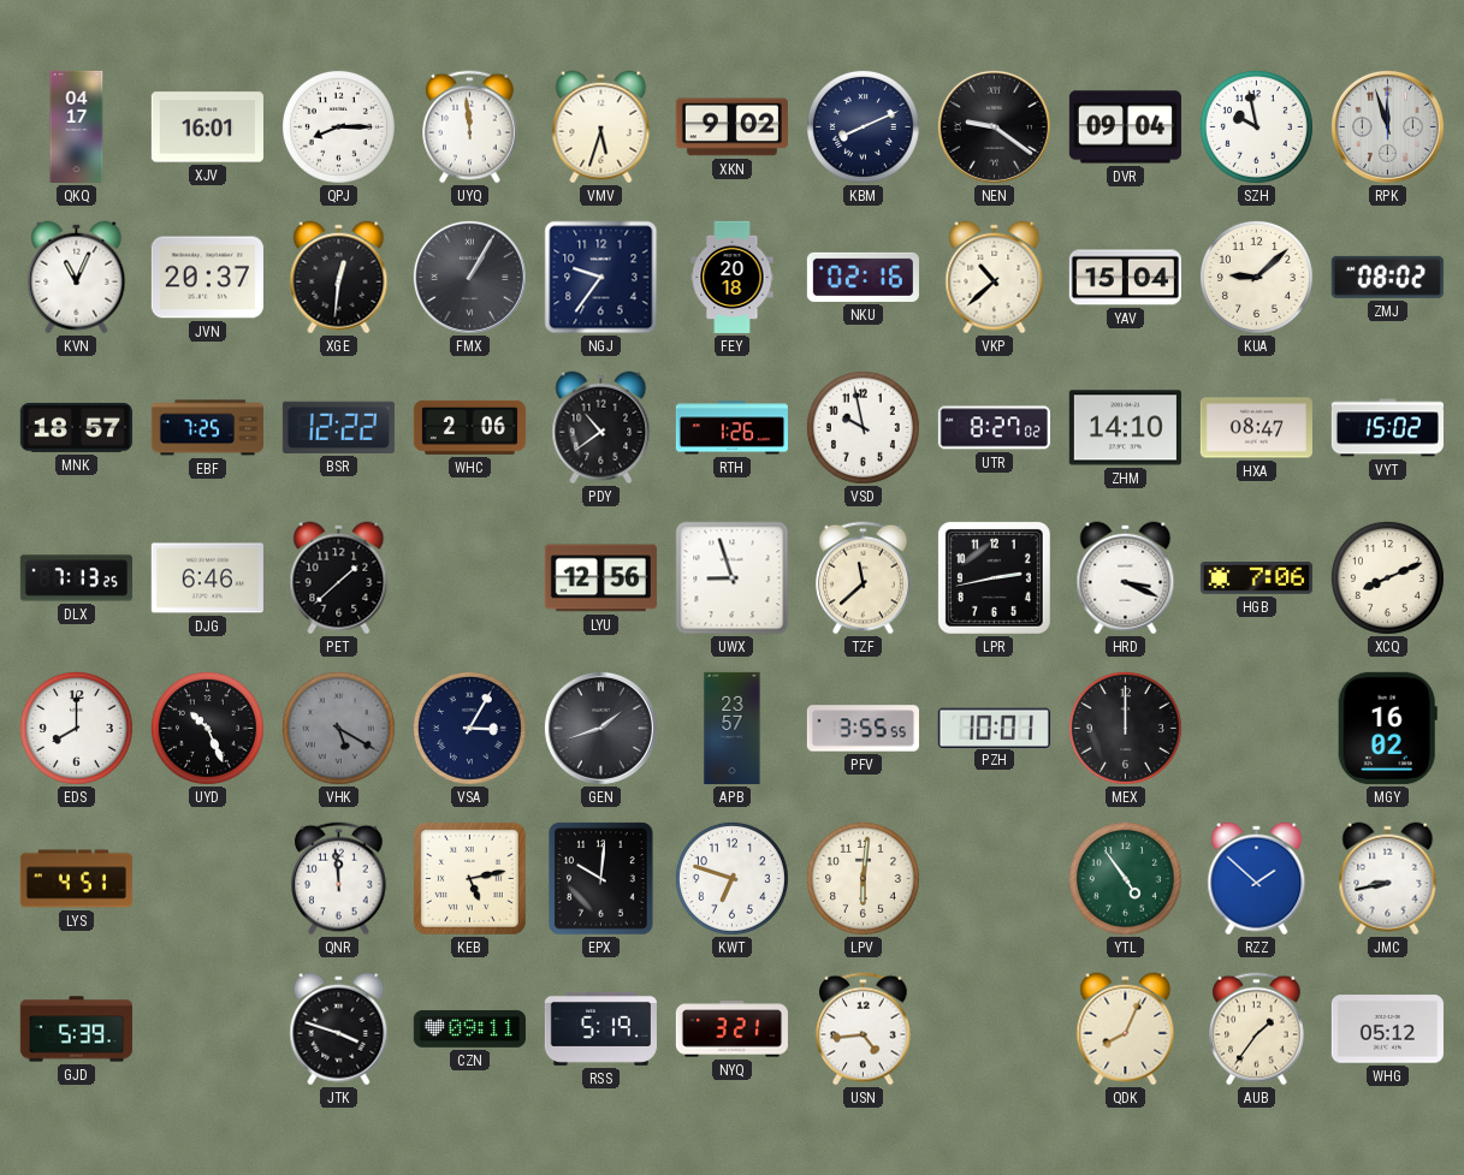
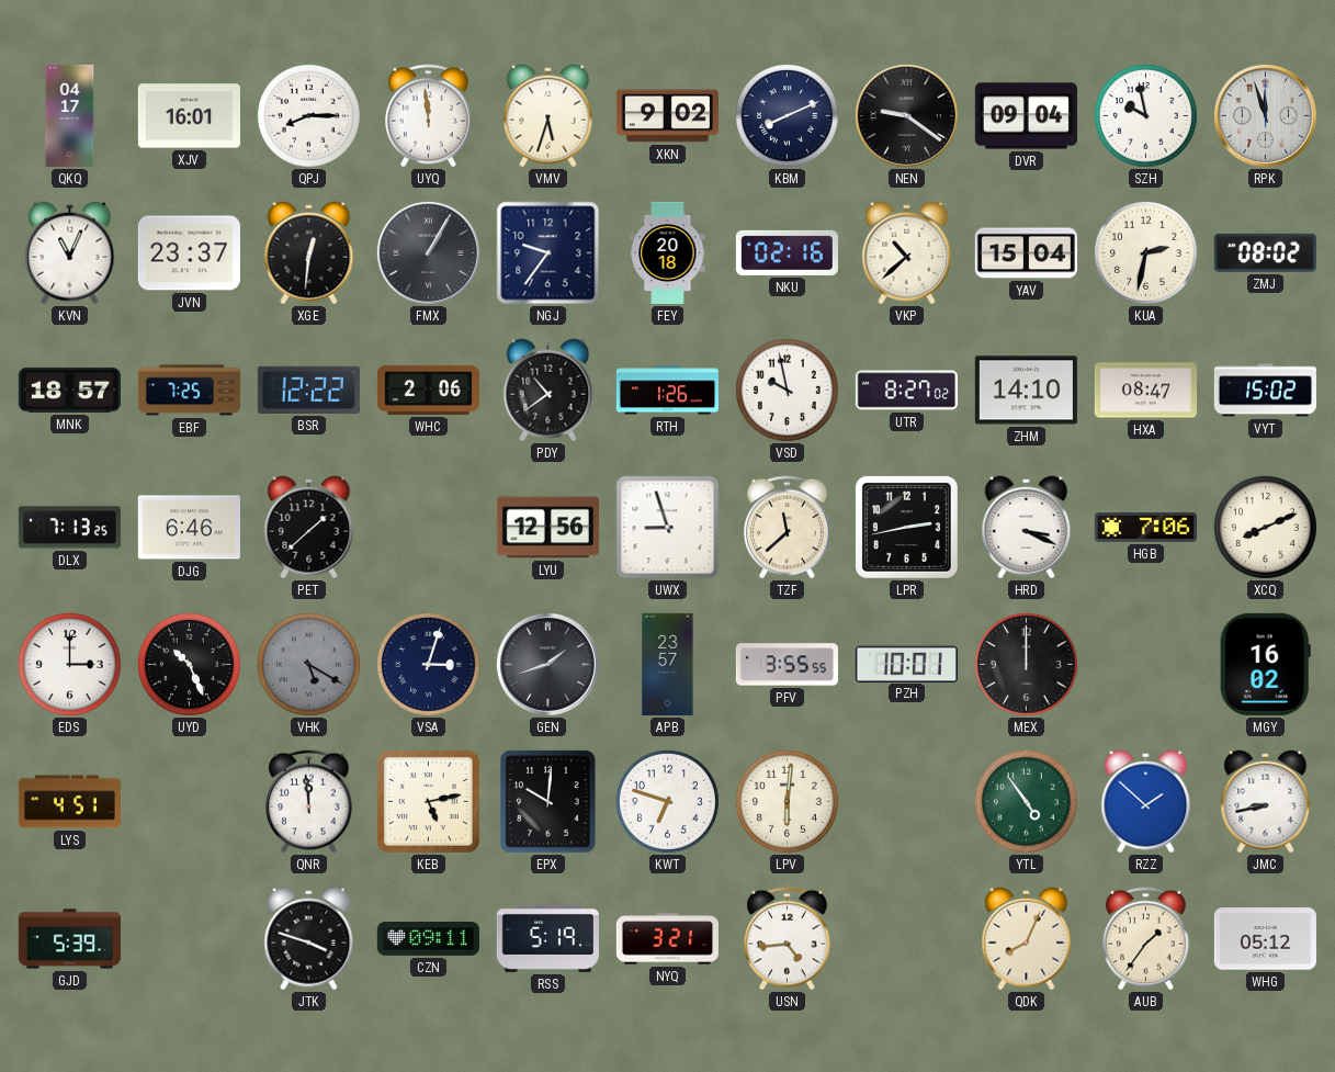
JVN: 20:37 -> 23:37
KUA: 9:08 -> 2:32
EDS: 8:00 -> 3:00
VSA: 3:05 -> 3:03
